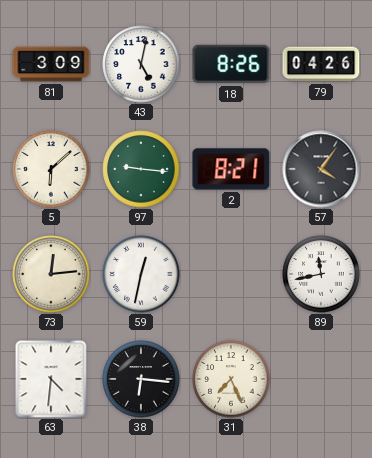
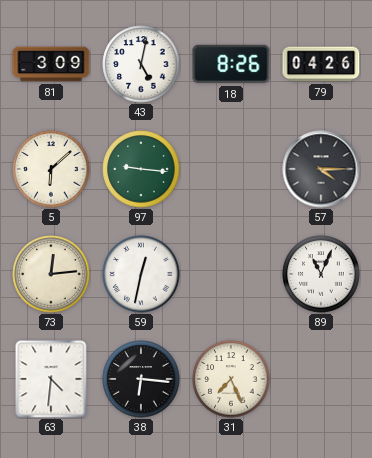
2: 8:21 -> none
57: 4:06 -> 4:15
89: 11:43 -> 11:04
